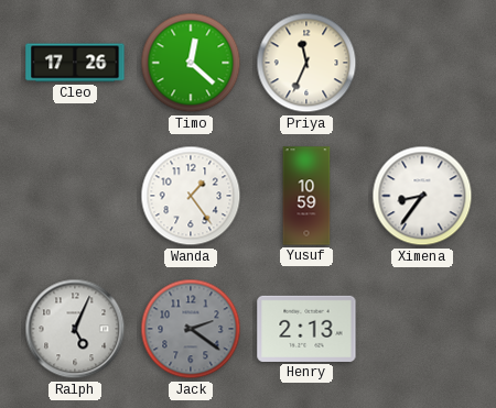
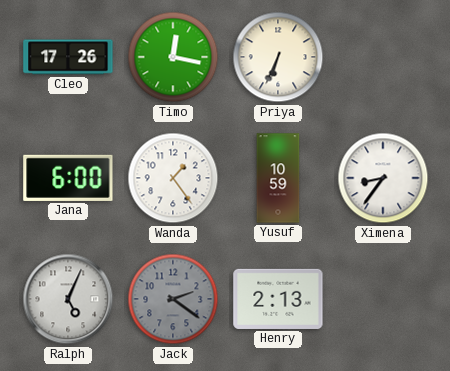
Timo: 12:22 -> 12:17
Priya: 11:34 -> 6:34
Jana: none -> 6:00
